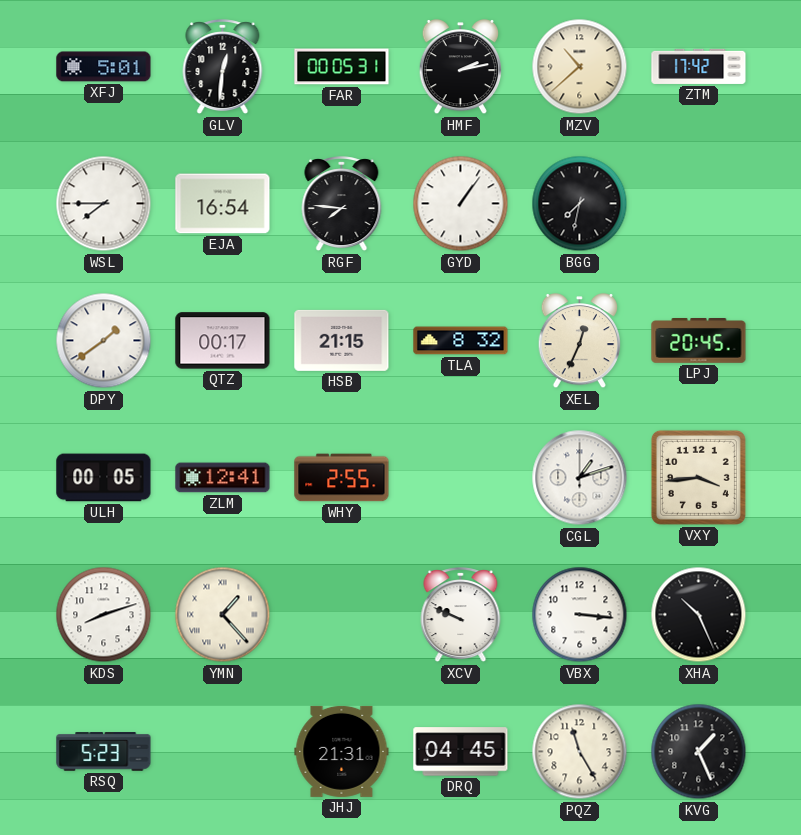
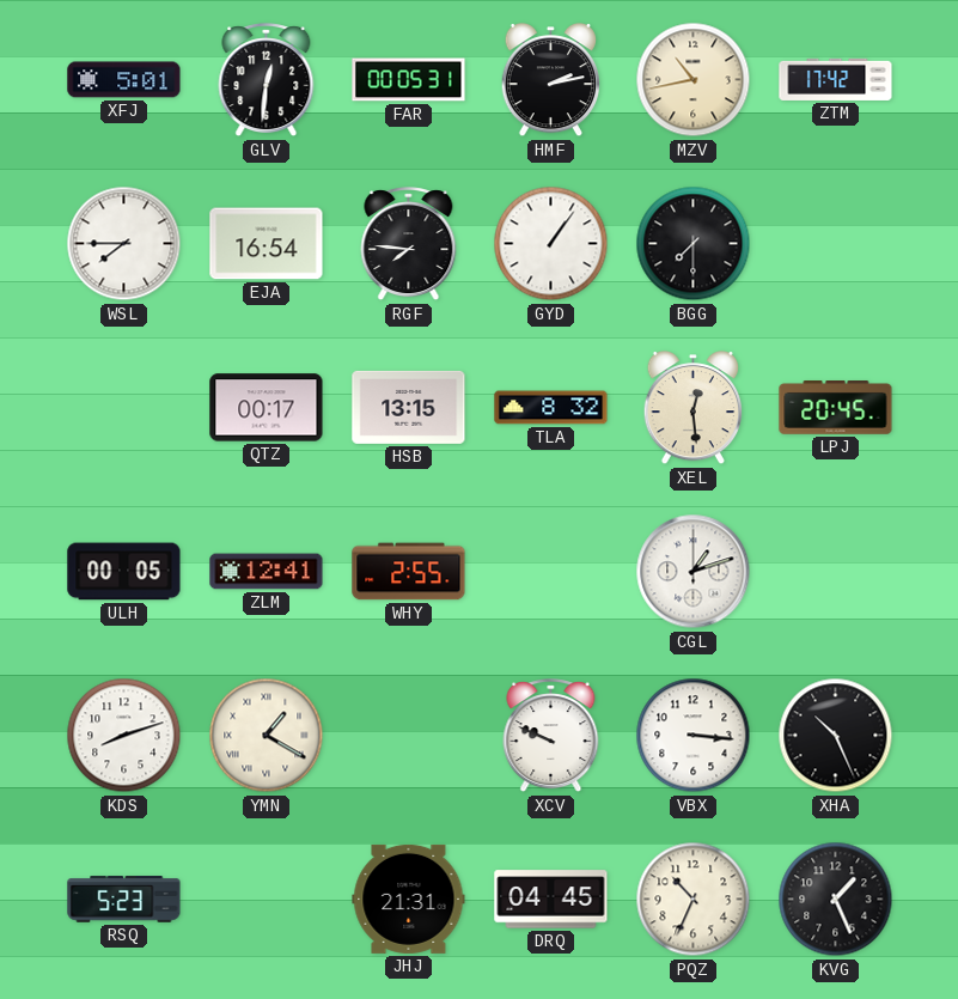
MZV: 10:38 -> 10:43
BGG: 7:32 -> 7:30
DPY: 1:39 -> none
HSB: 21:15 -> 13:15
XEL: 12:34 -> 12:29
VXY: 3:44 -> none
YMN: 1:23 -> 1:20
PQZ: 11:25 -> 10:34
